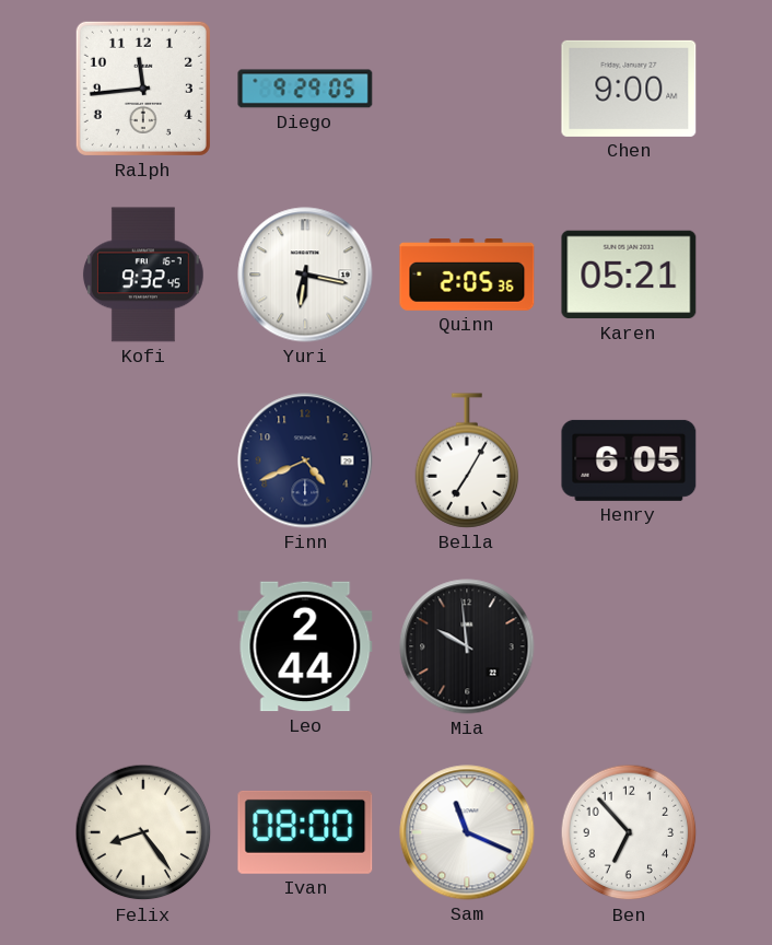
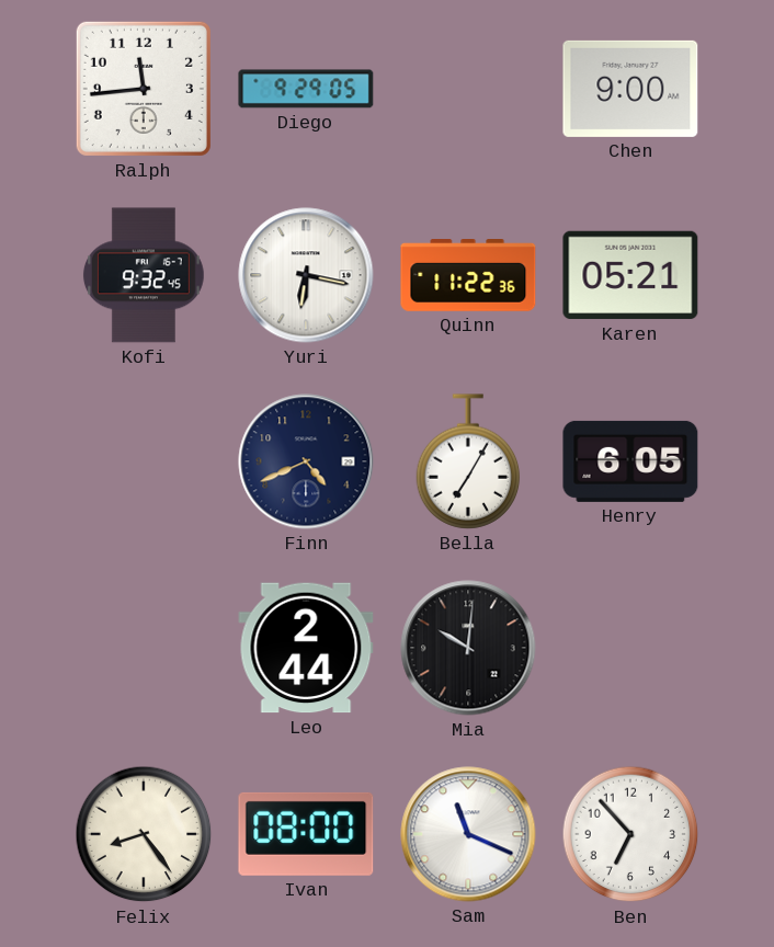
Quinn: 2:05 -> 11:22
Mia: 9:59 -> 10:01
